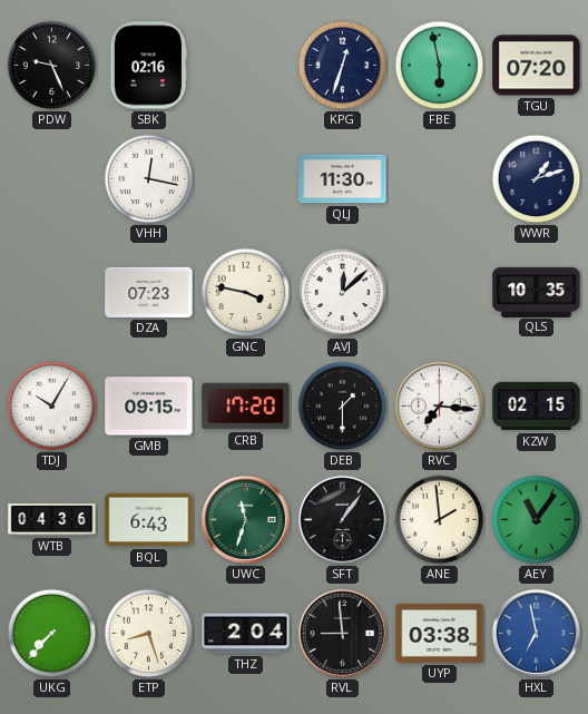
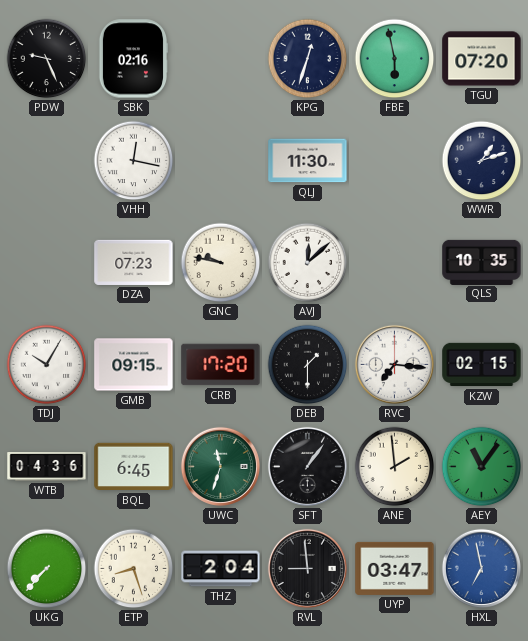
GNC: 3:47 -> 9:47
BQL: 6:43 -> 6:45
UYP: 03:38 -> 03:47
